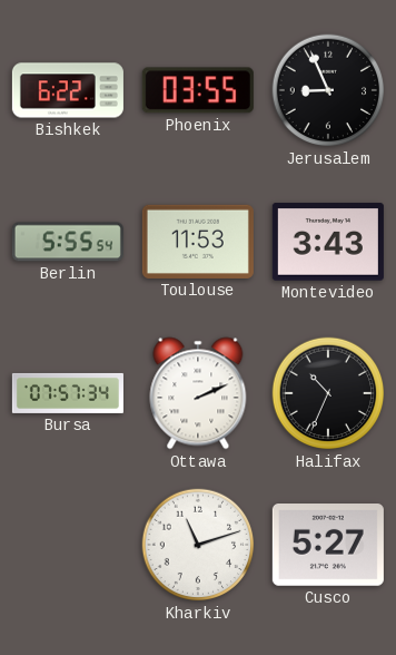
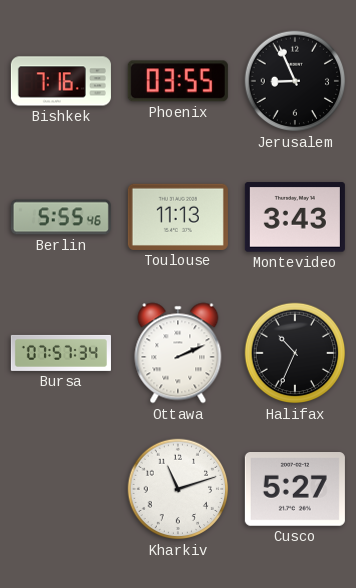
Bishkek: 6:22 -> 7:16
Berlin: 5:55:54 -> 5:55:46
Toulouse: 11:53 -> 11:13
